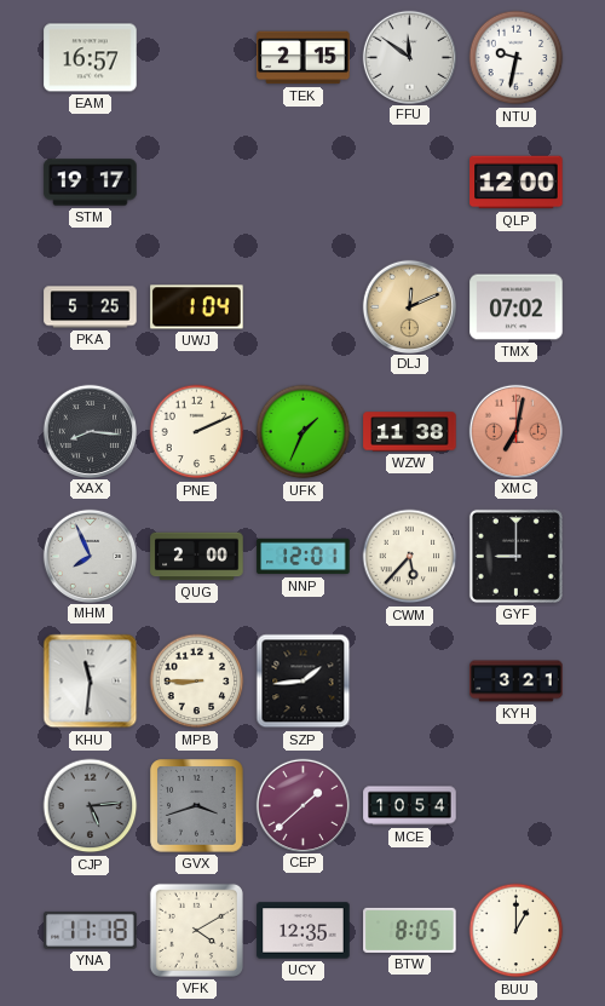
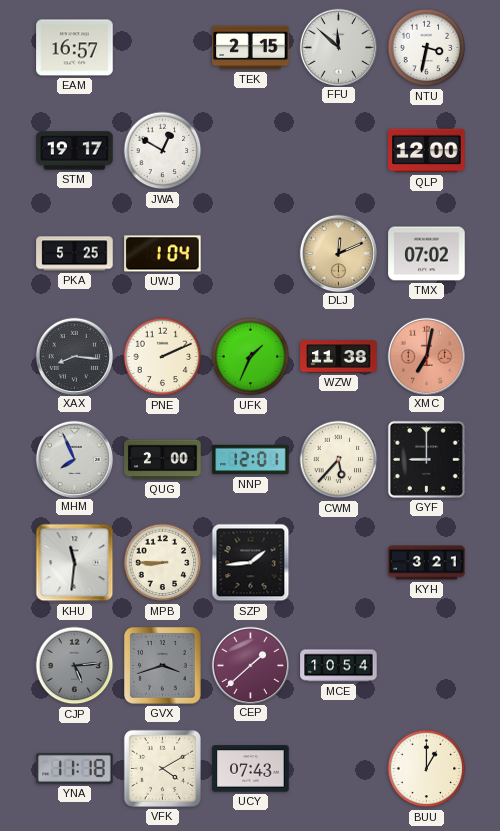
FFU: 11:51 -> 11:52
NTU: 9:32 -> 3:32
JWA: none -> 12:50
UCY: 12:35 -> 07:43
BTW: 8:05 -> none
